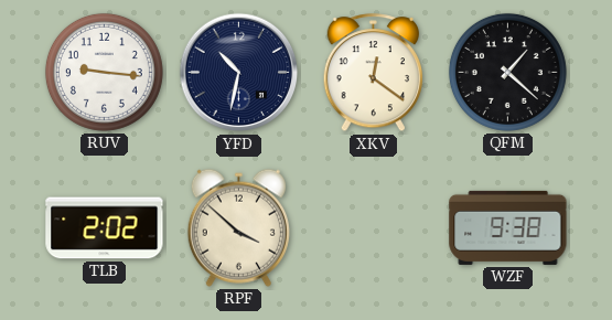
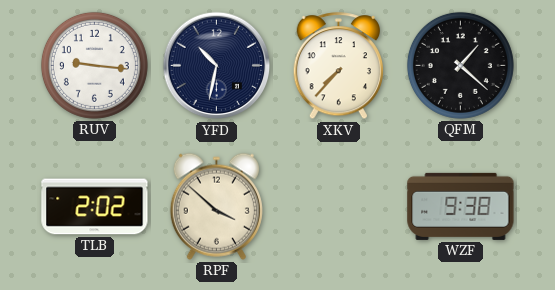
XKV: 12:21 -> 7:37
